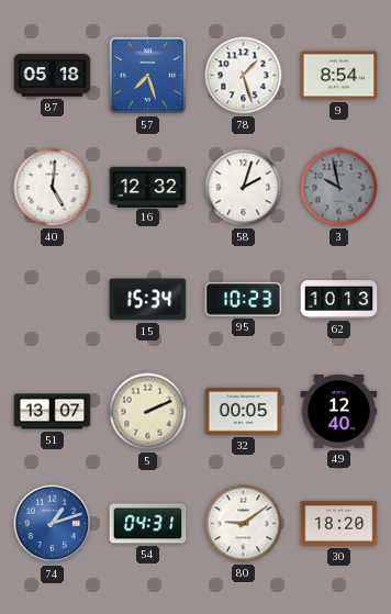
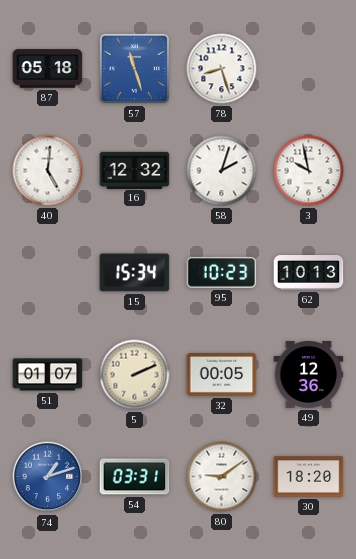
57: 7:27 -> 11:27
78: 1:27 -> 8:27
9: 8:54 -> none
3 dial: grey -> white
51: 13:07 -> 01:07
49: 12:40 -> 12:36
54: 04:31 -> 03:31
